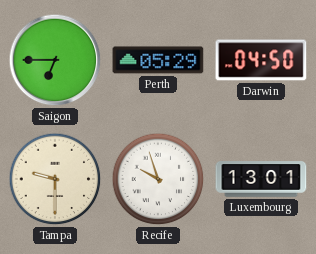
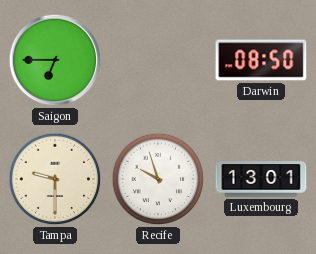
Perth: 05:29 -> none
Darwin: 04:50 -> 08:50
